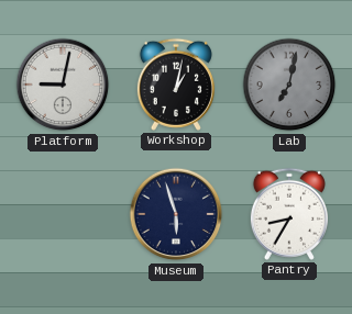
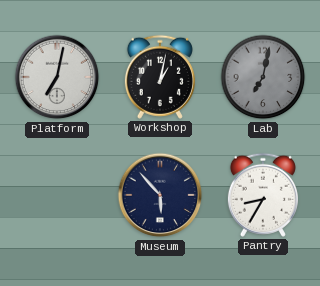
Platform: 9:02 -> 7:02
Museum: 5:57 -> 5:53
